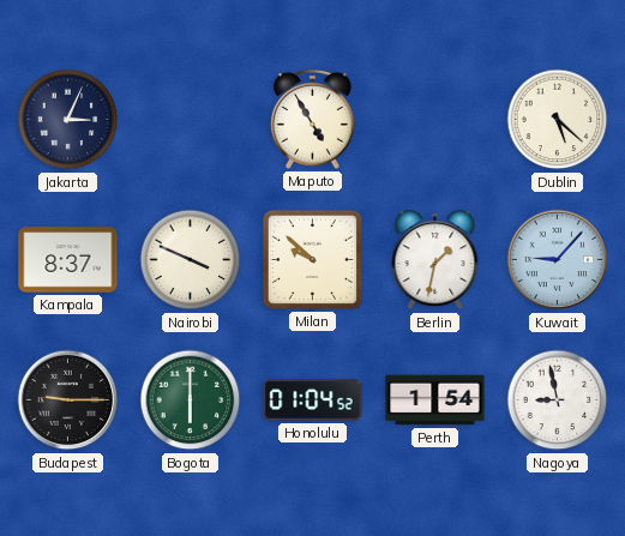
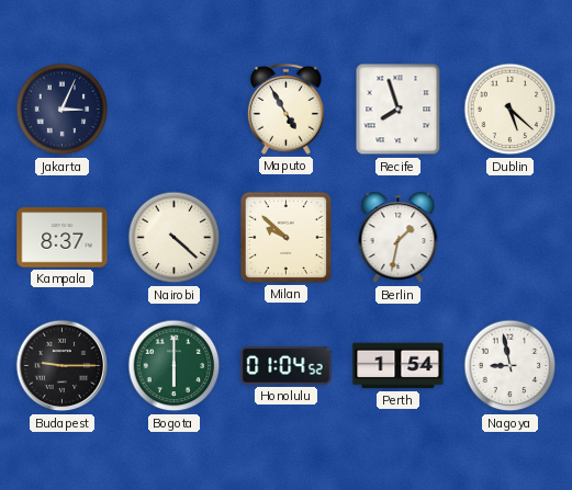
Recife: none -> 7:57
Nairobi: 3:49 -> 4:22
Kuwait: 9:07 -> none
